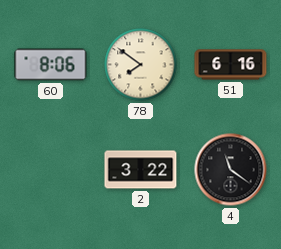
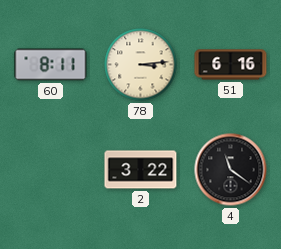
60: 8:06 -> 8:11
78: 7:51 -> 3:14
